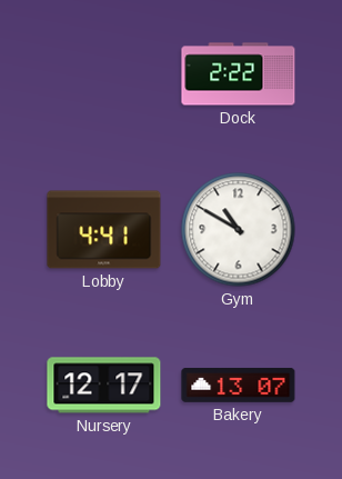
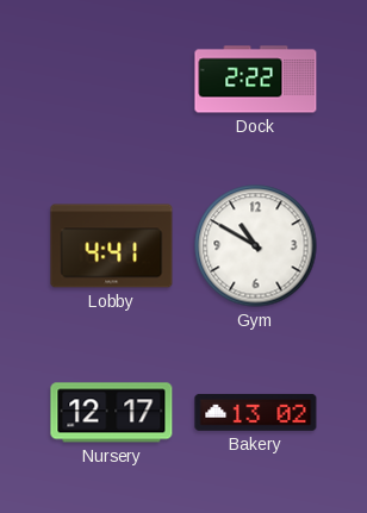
Bakery: 13:07 -> 13:02
